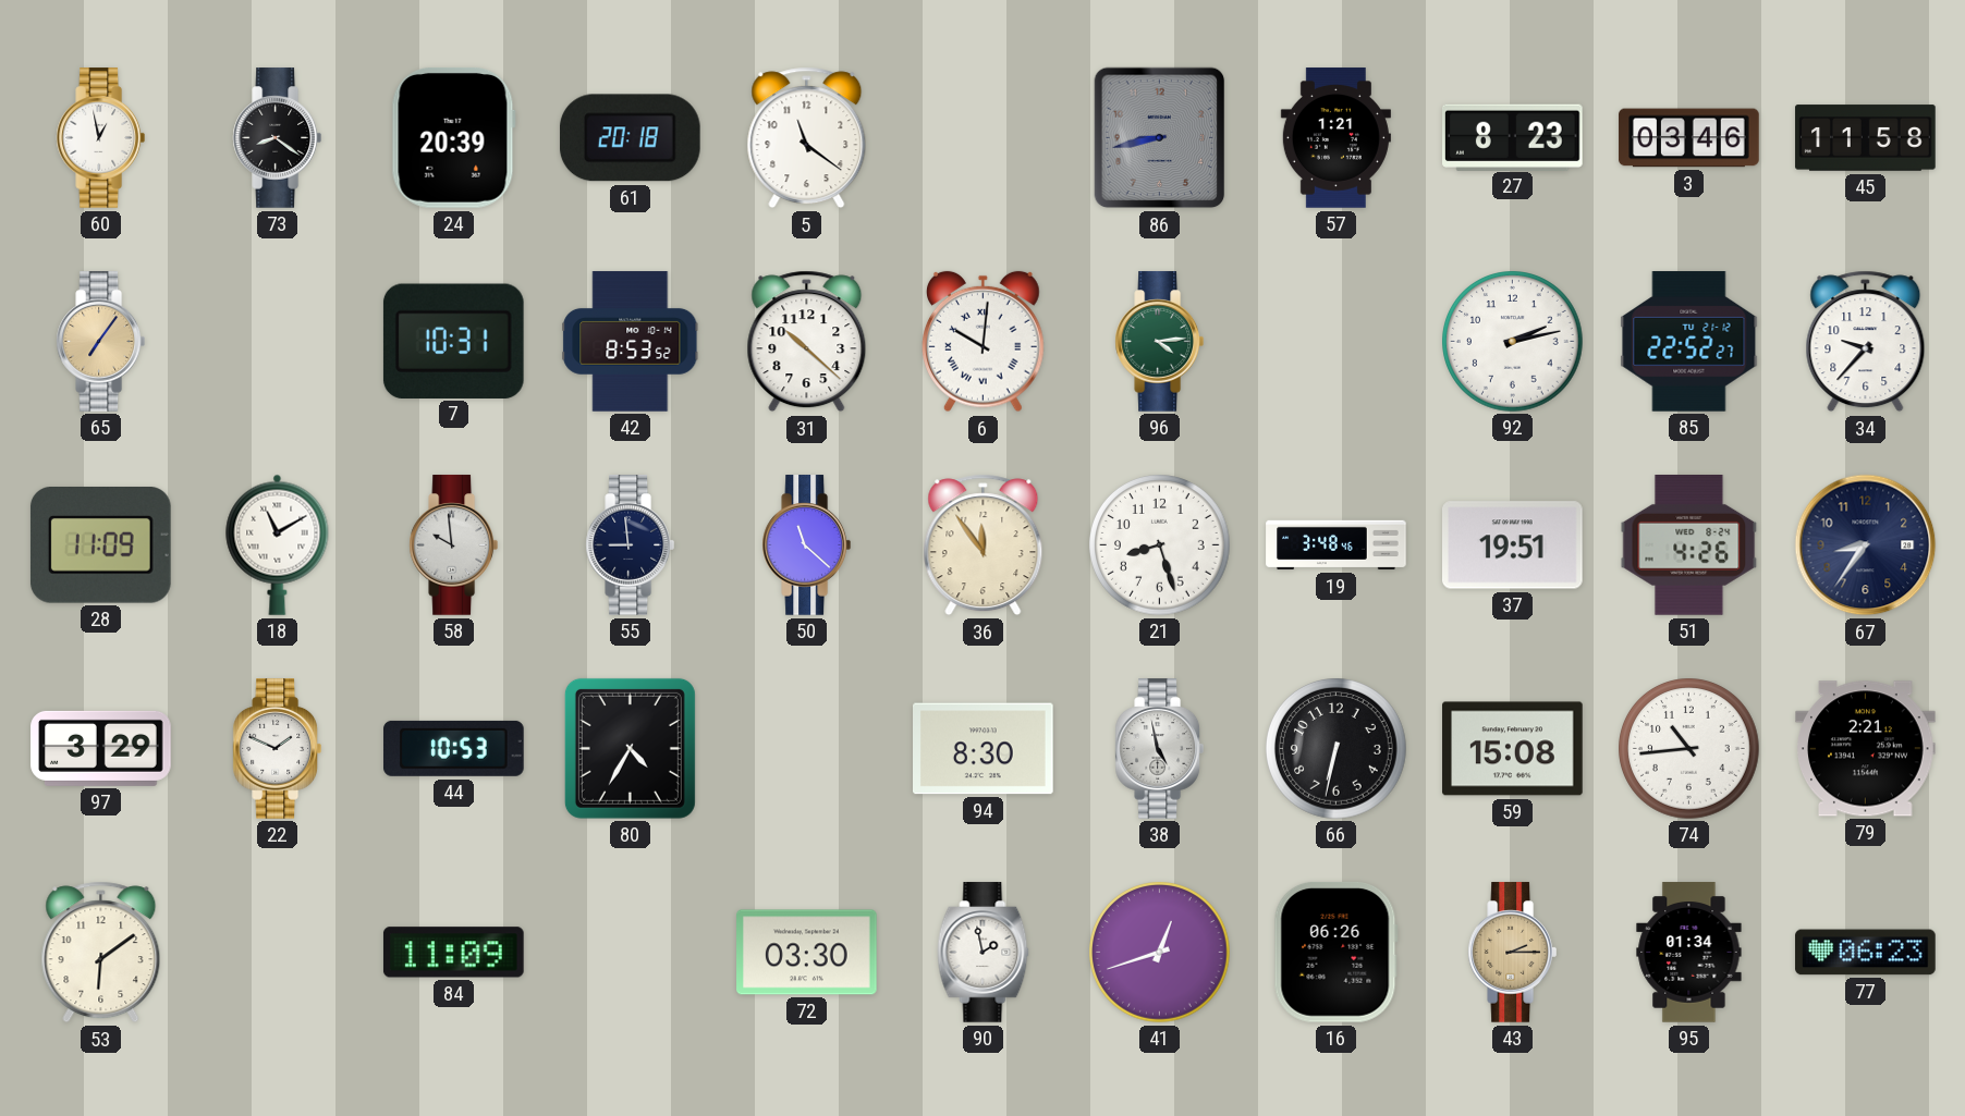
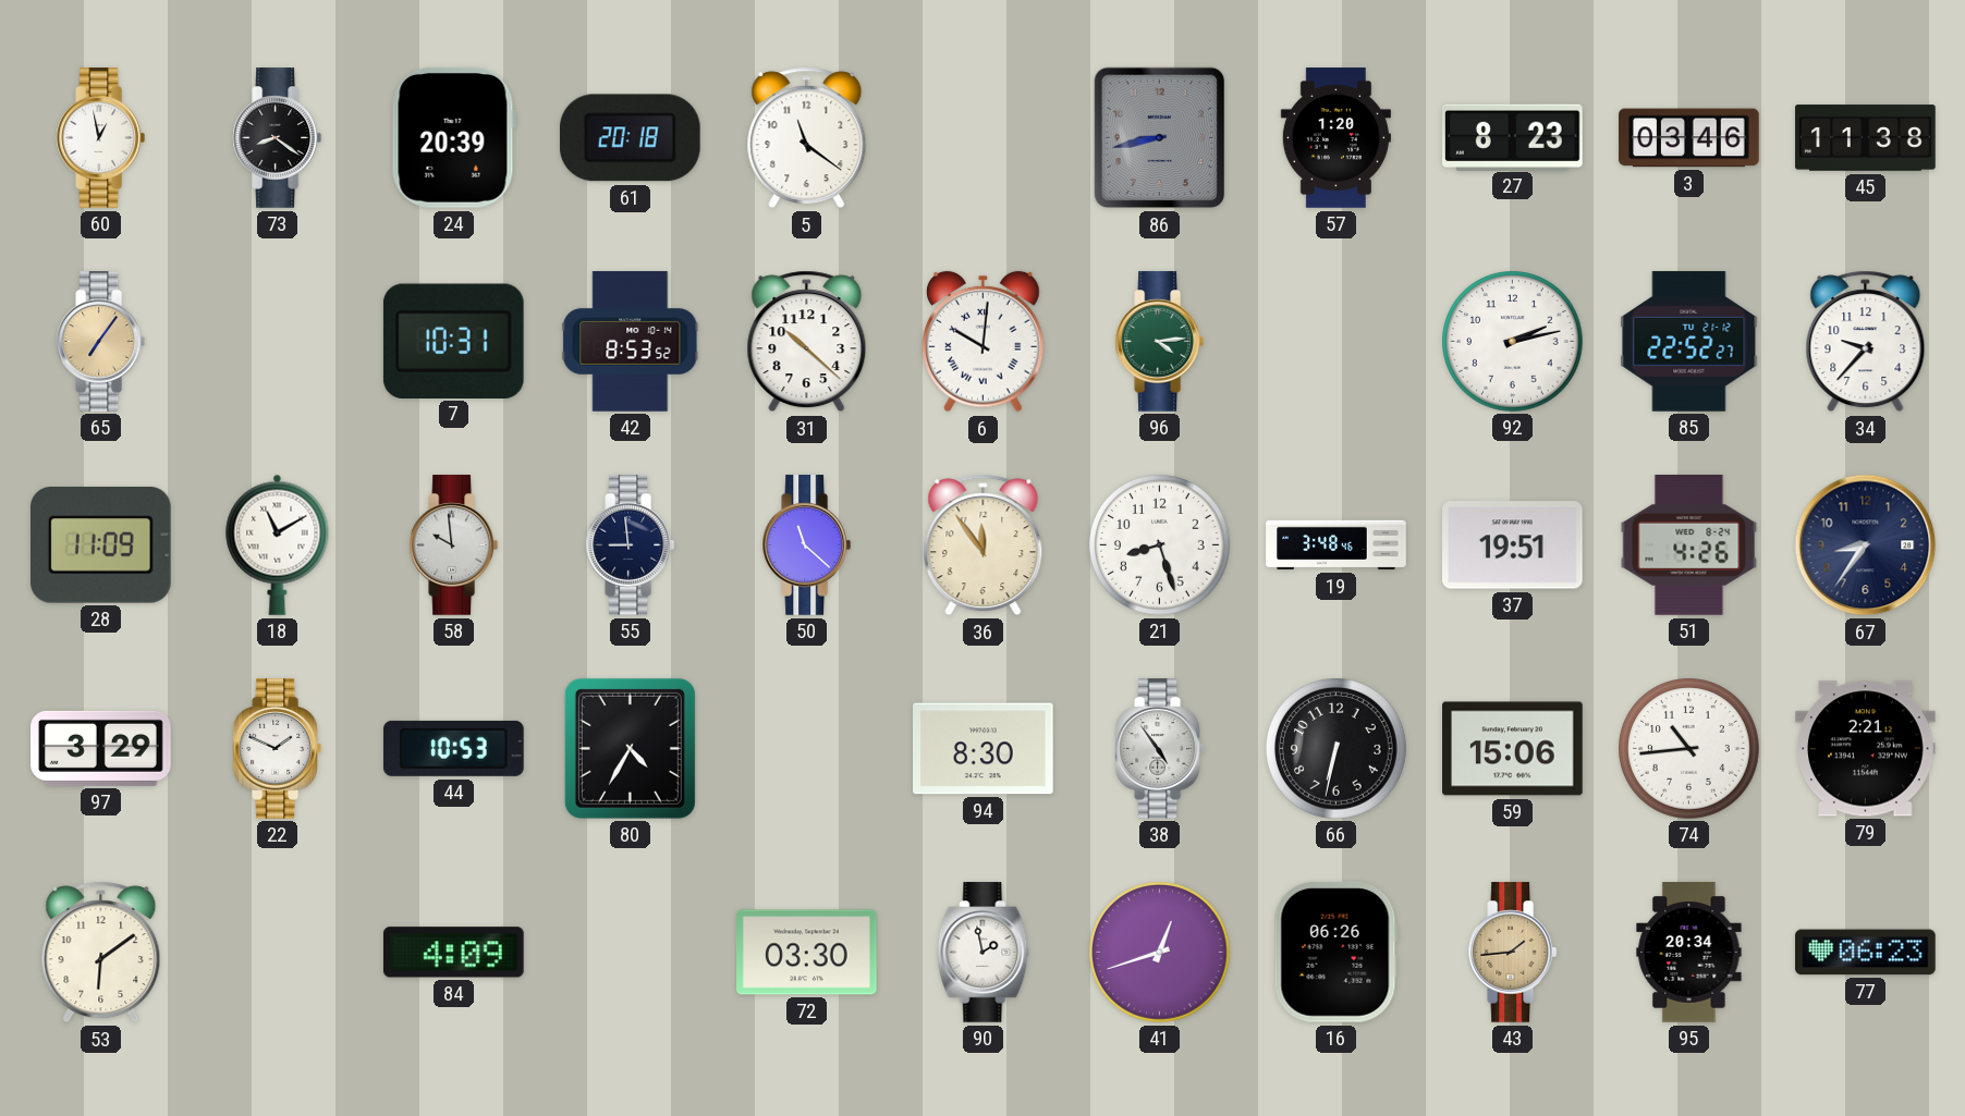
57: 1:21 -> 1:20
45: 11:58 -> 11:38
38: 4:58 -> 4:54
59: 15:08 -> 15:06
84: 11:09 -> 4:09
43: 2:15 -> 1:44
95: 01:34 -> 20:34
